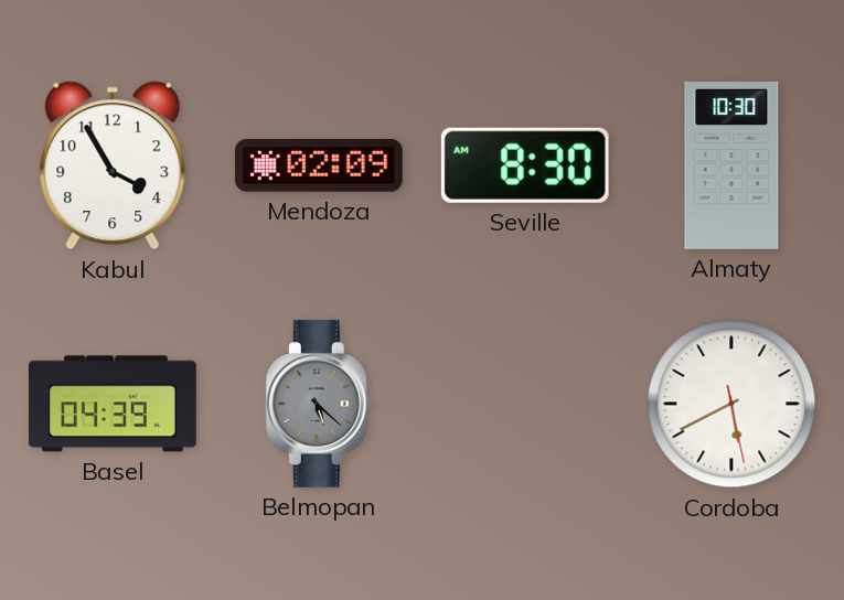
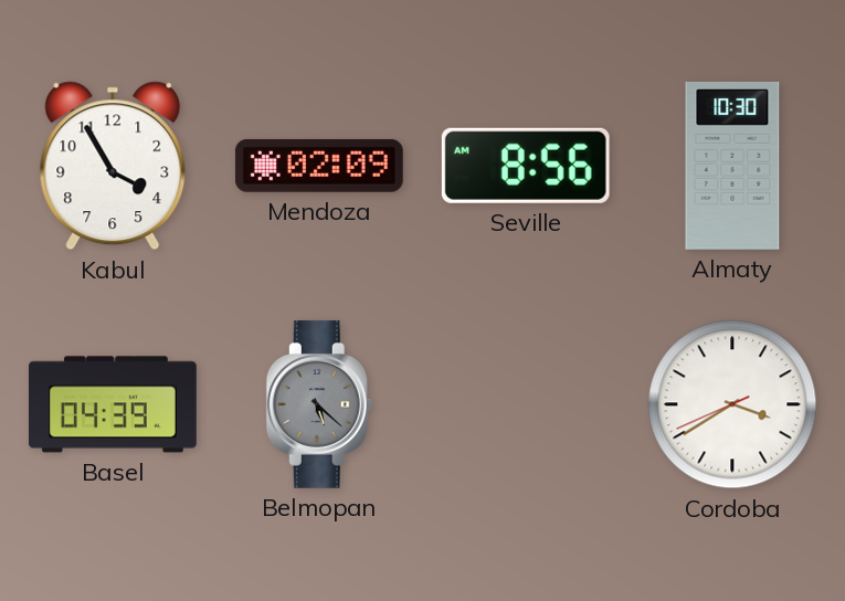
Seville: 8:30 -> 8:56
Cordoba: 5:40 -> 3:39
